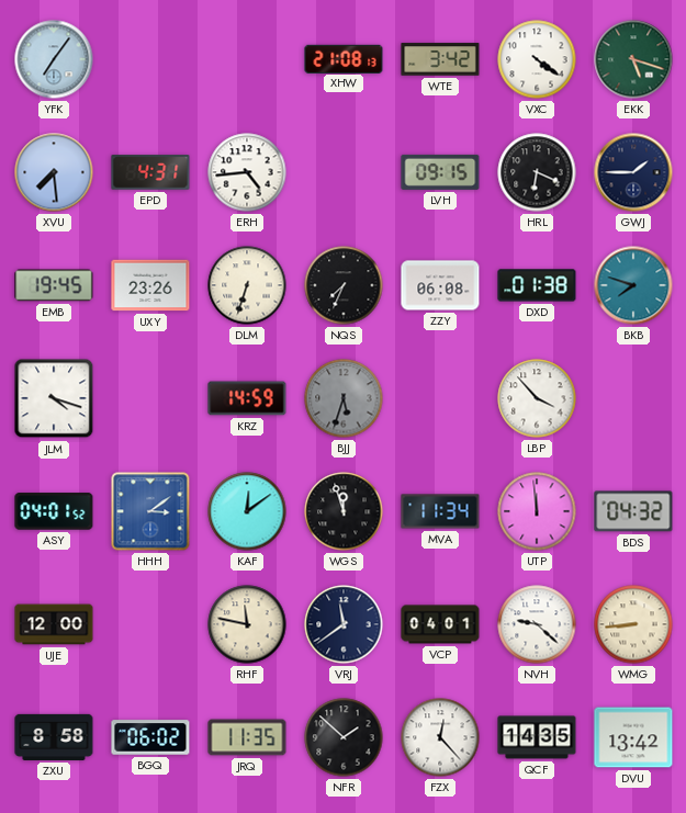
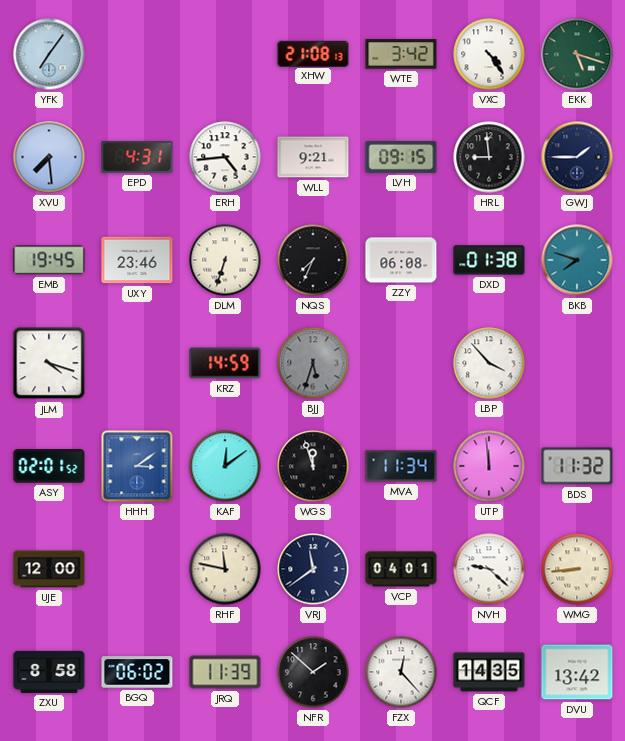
VXC: 4:21 -> 4:24
WLL: none -> 9:21
HRL: 6:19 -> 8:59
UXY: 23:26 -> 23:46
ASY: 04:01 -> 02:01
BDS: 04:32 -> 11:32
JRQ: 11:35 -> 11:39
